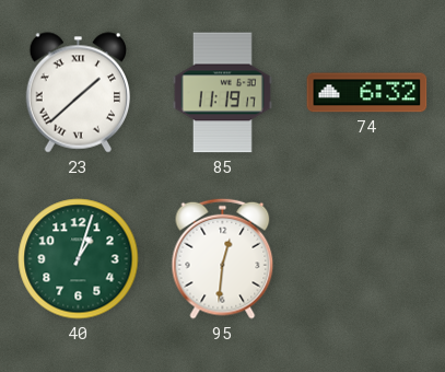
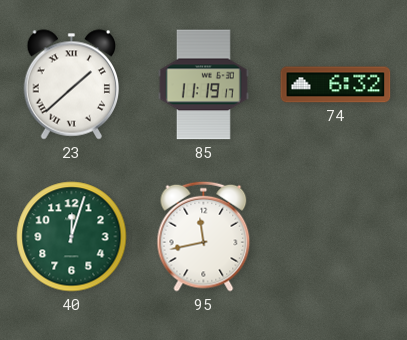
40: 1:03 -> 12:03
95: 12:31 -> 11:43
